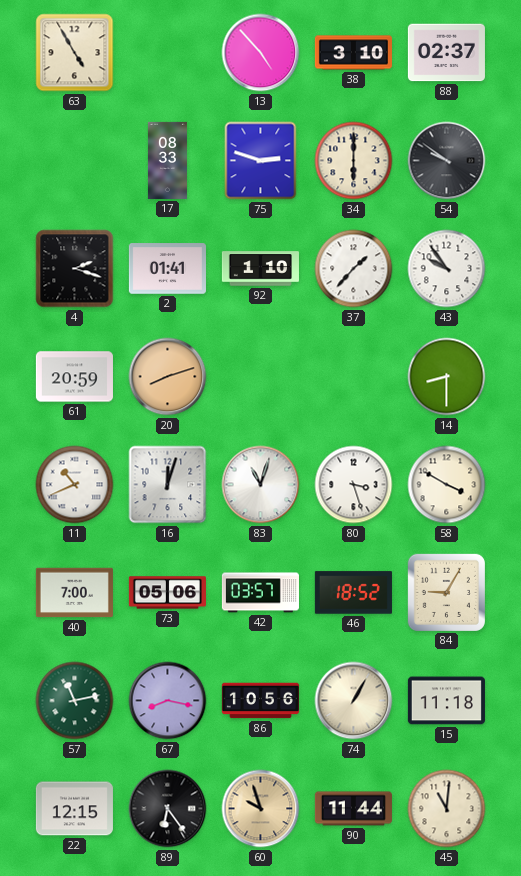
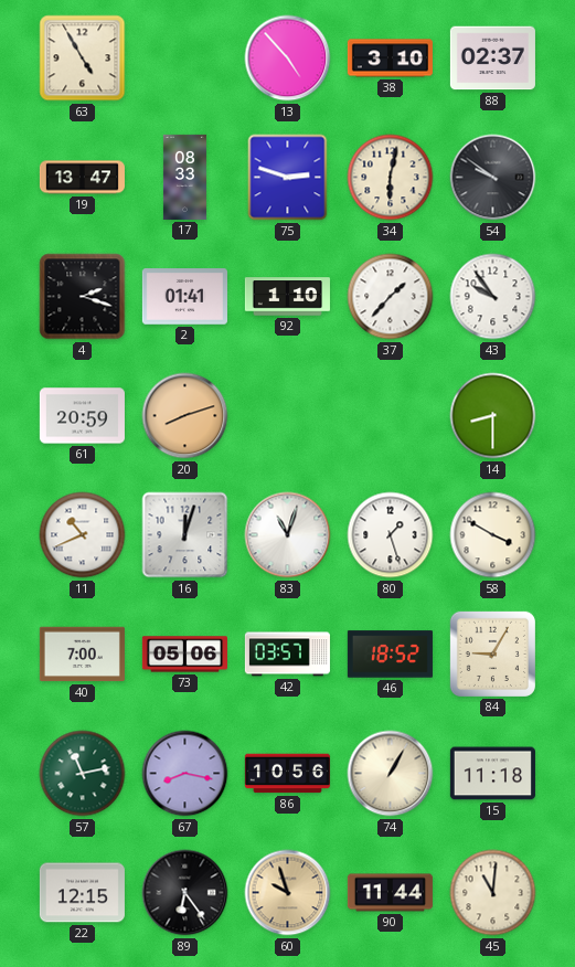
19: none -> 13:47
34: 6:00 -> 6:02
80: 3:27 -> 1:27
